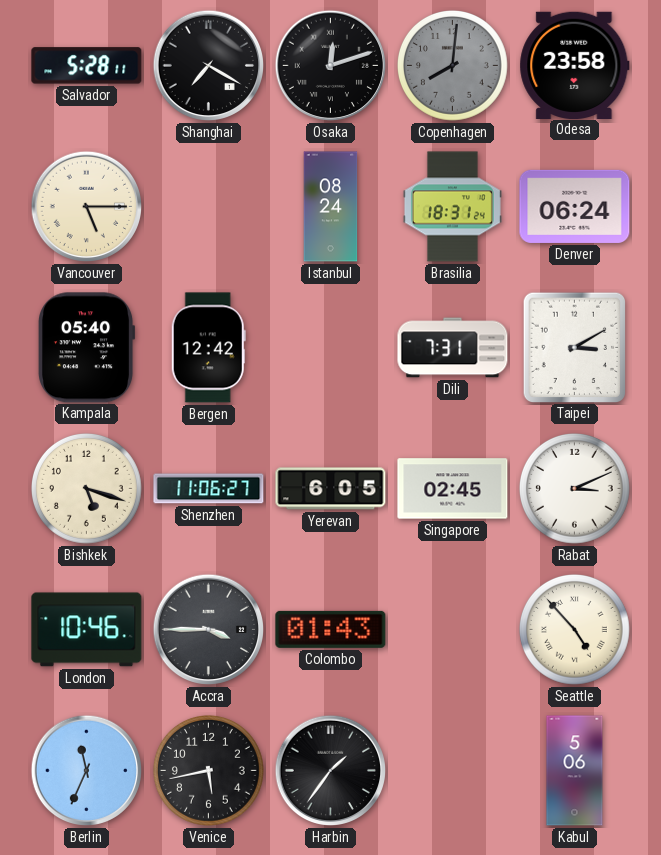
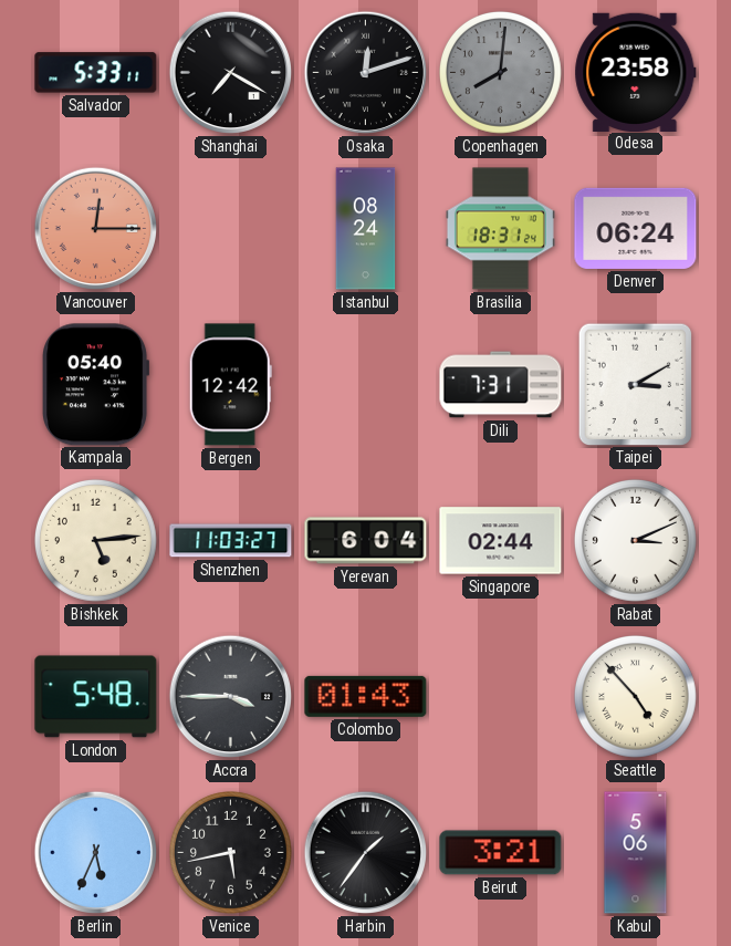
Salvador: 5:28 -> 5:33
Vancouver: 5:15 -> 12:15
Vancouver dial: cream -> salmon
Bishkek: 5:18 -> 5:14
Shenzhen: 11:06 -> 11:03
Yerevan: 6:05 -> 6:04
Singapore: 02:45 -> 02:44
London: 10:46 -> 5:48
Berlin: 11:34 -> 5:34
Beirut: none -> 3:21
